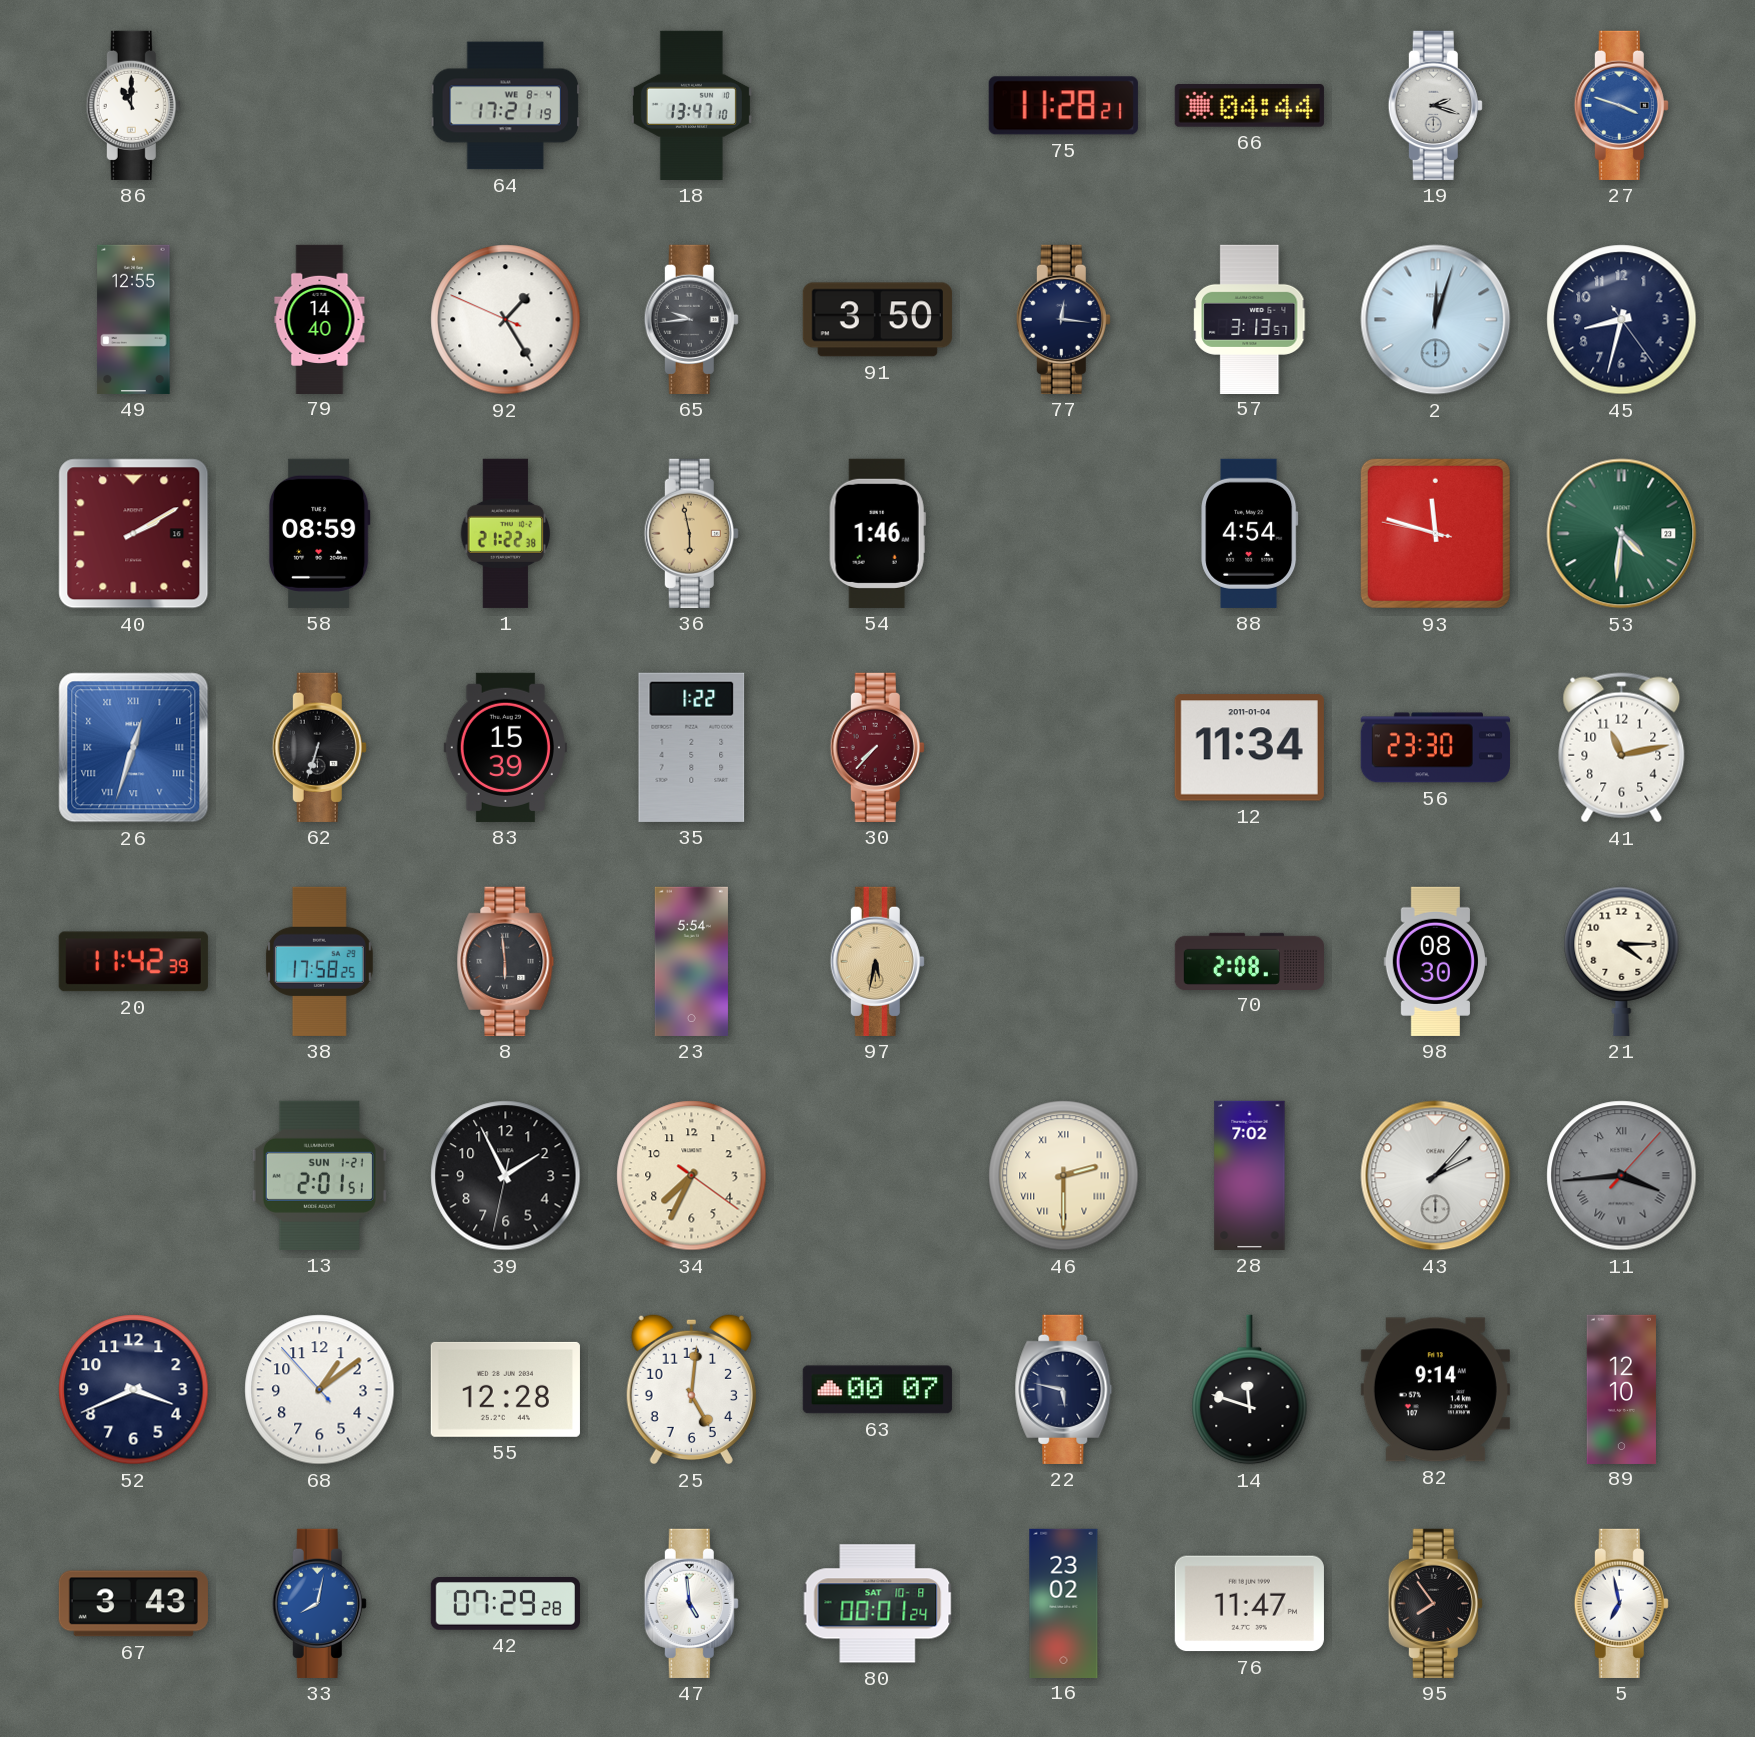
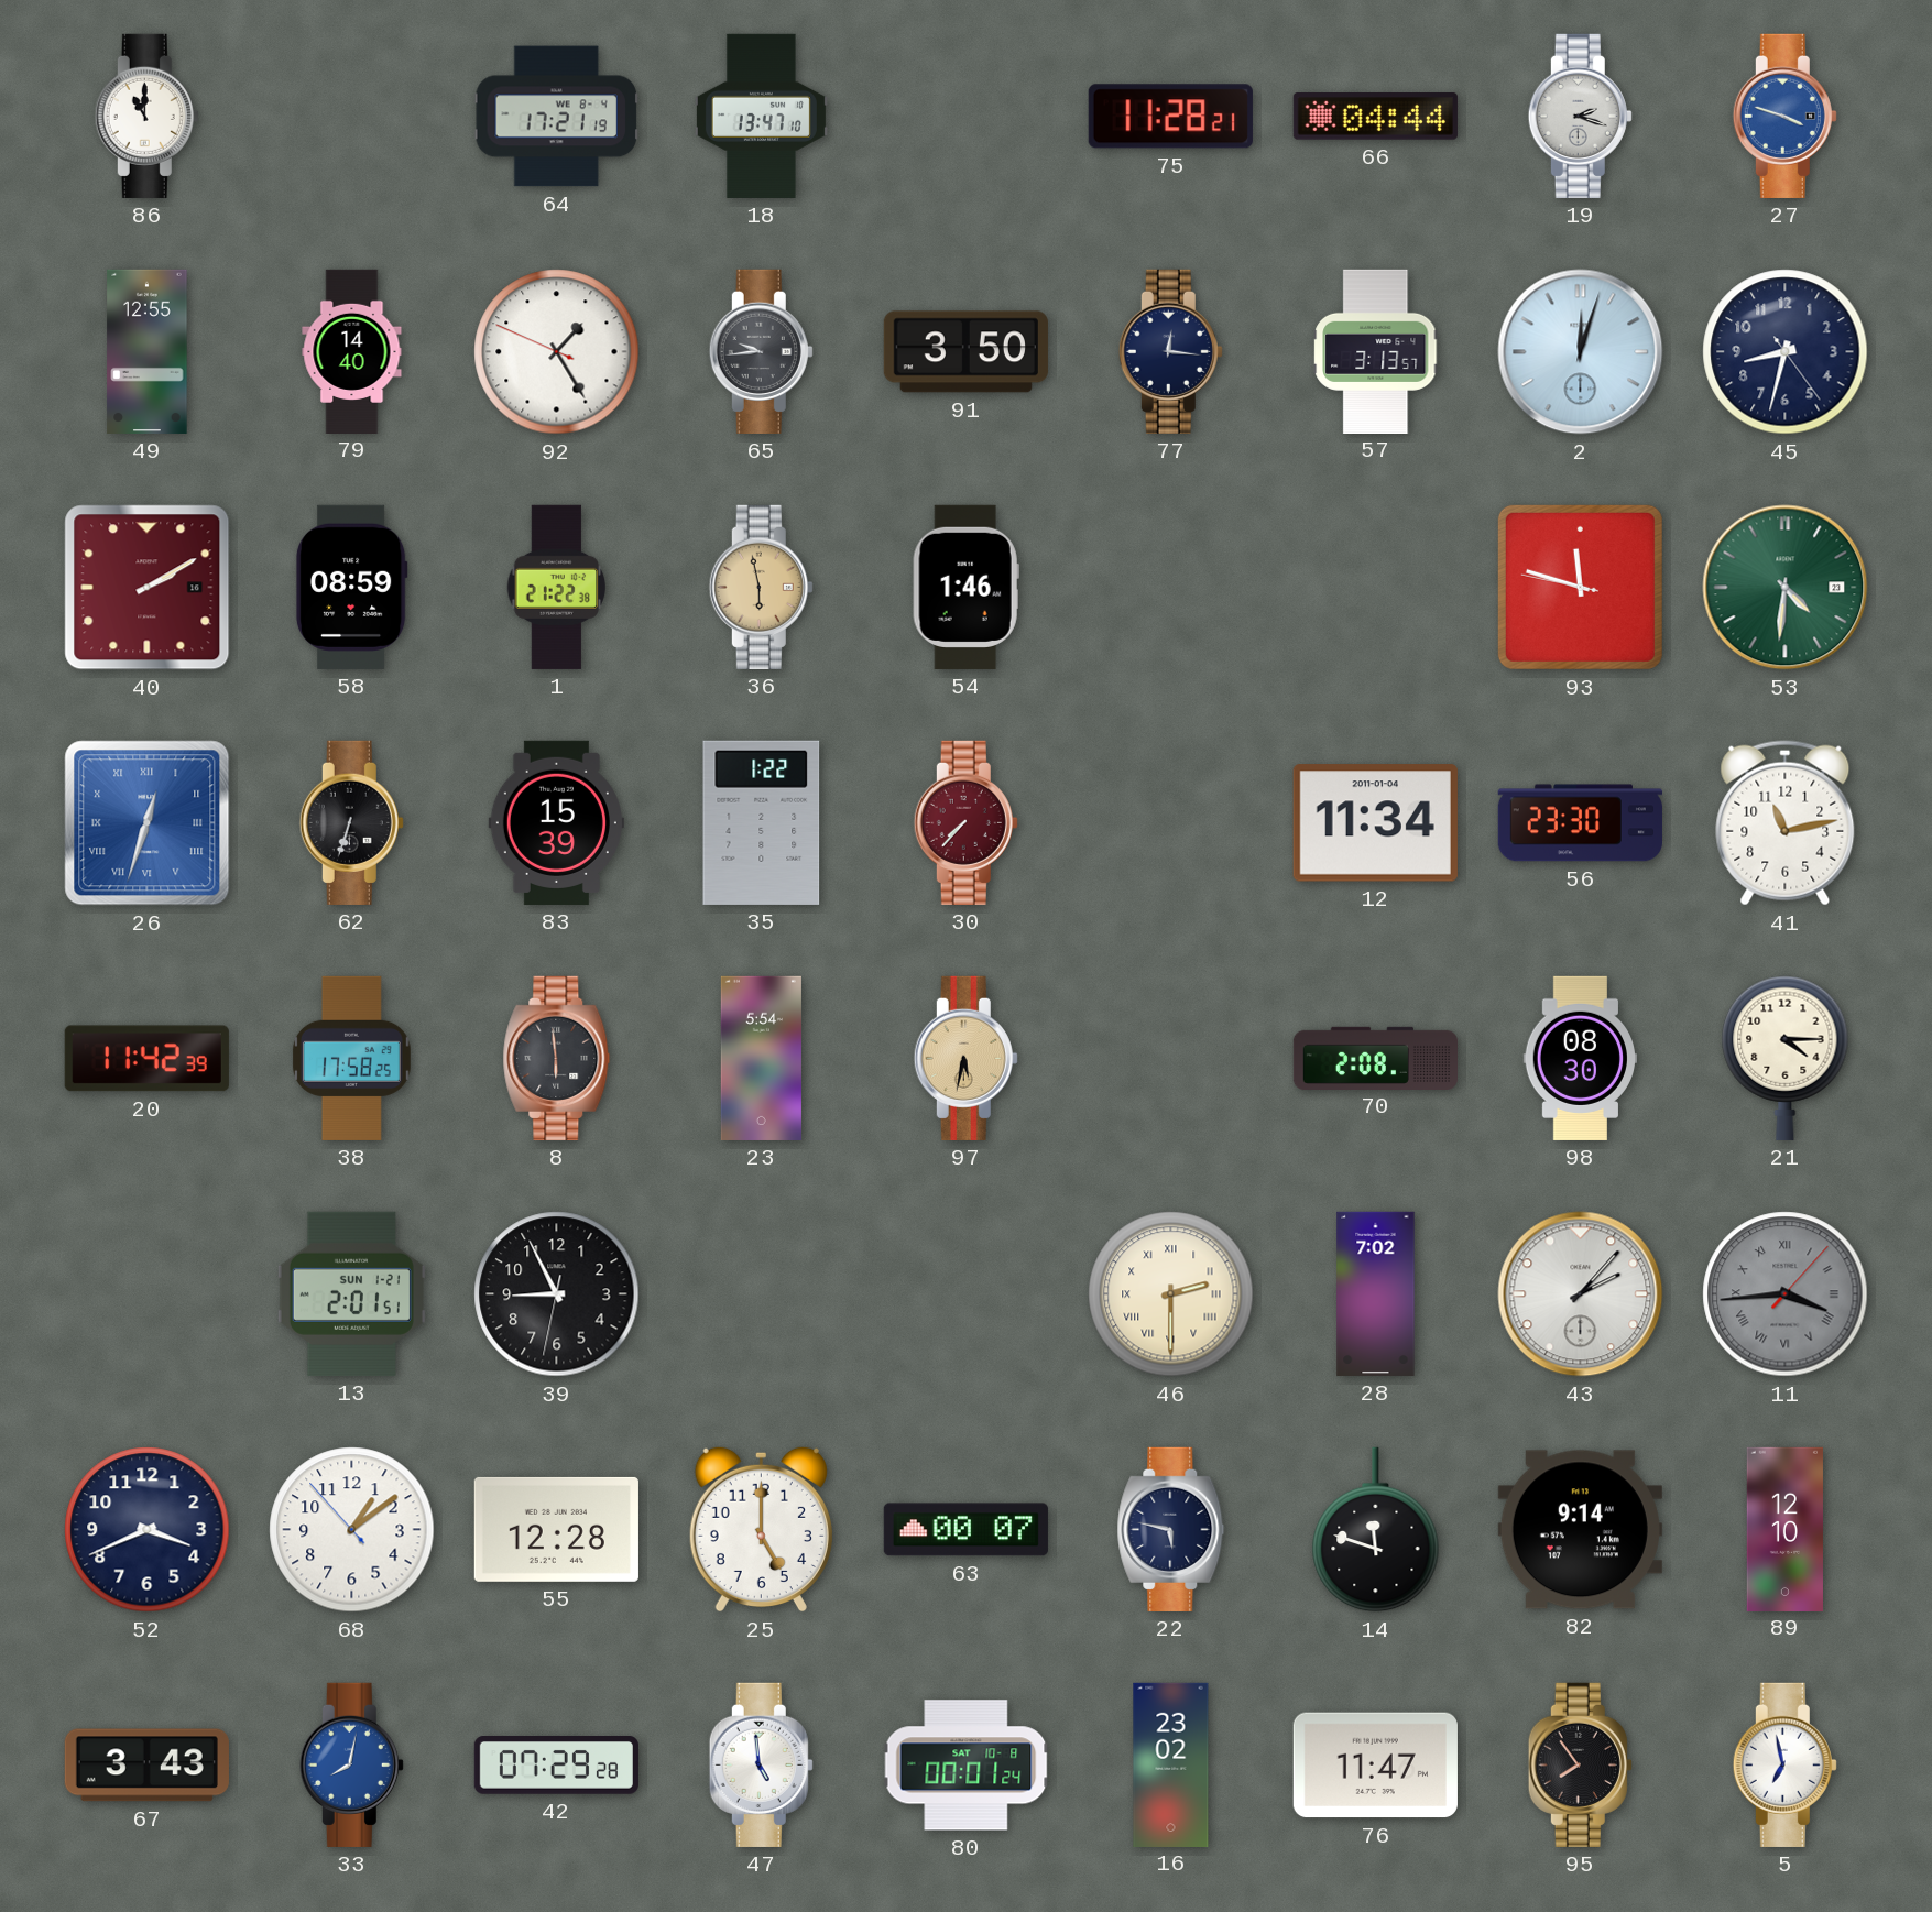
88: 4:54 -> none
39: 1:55 -> 8:55
34: 7:34 -> none
25: 5:01 -> 5:00
